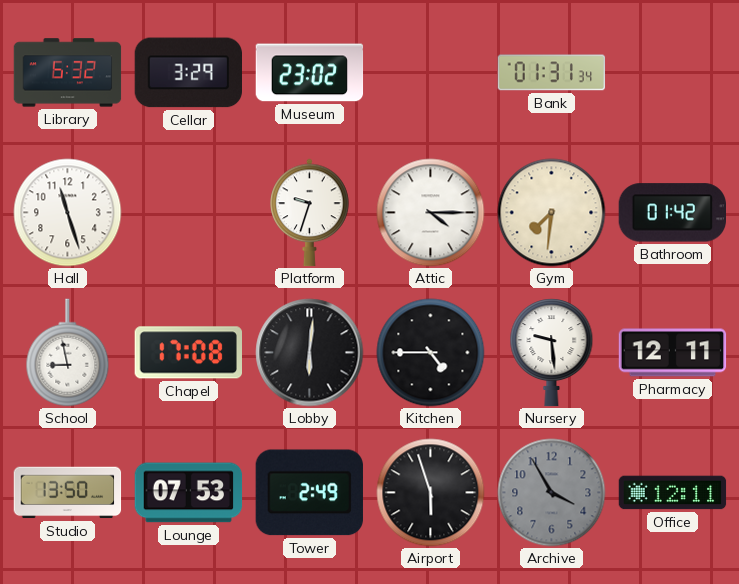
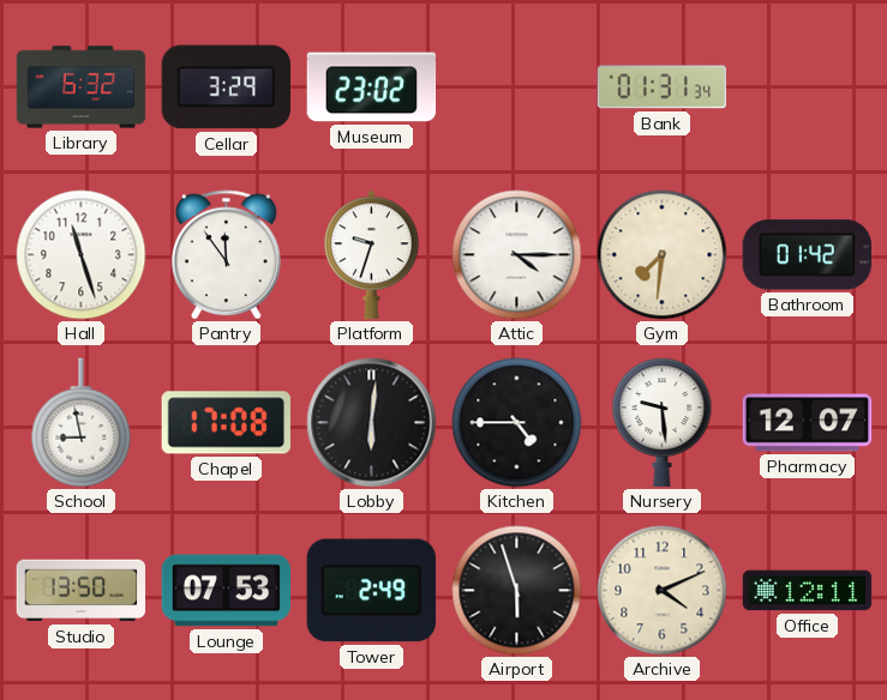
Pantry: none -> 11:54
Pharmacy: 12:11 -> 12:07
Archive: 3:55 -> 4:11
Archive dial: grey -> cream
